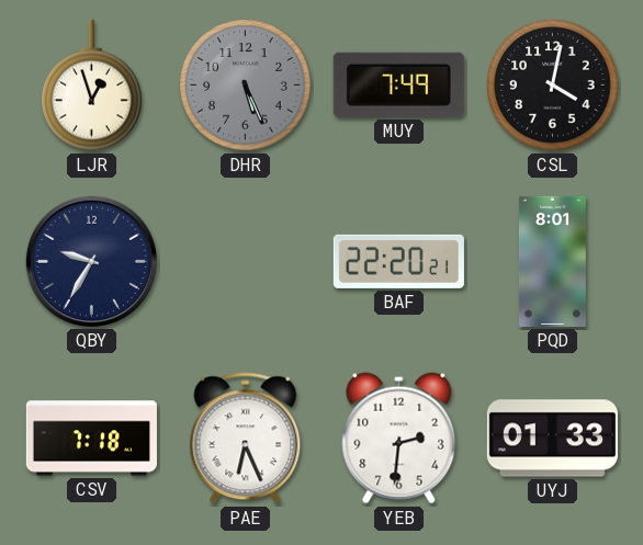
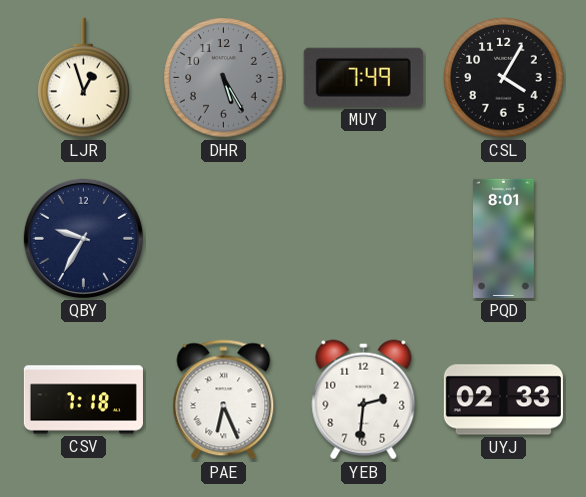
DHR: 5:26 -> 5:25
CSL: 4:02 -> 4:05
BAF: 22:20 -> none
UYJ: 01:33 -> 02:33
